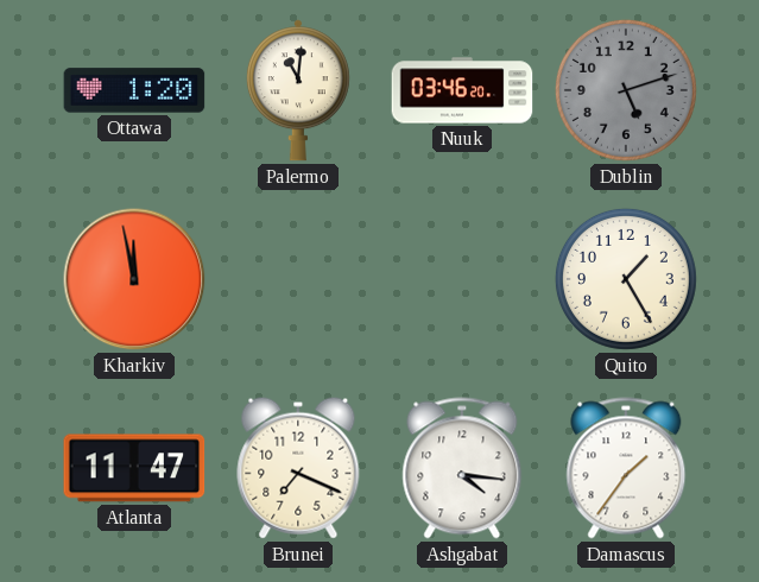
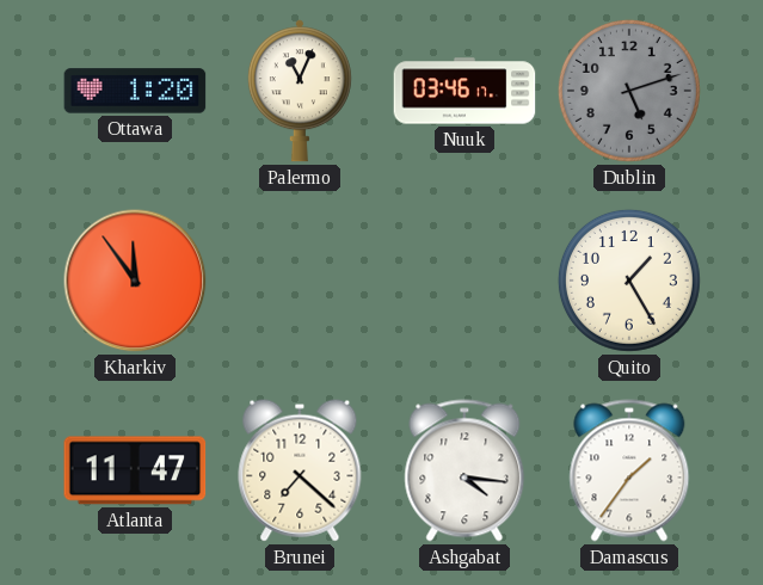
Palermo: 11:01 -> 11:04
Nuuk: 03:46:20 -> 03:46:17
Kharkiv: 11:58 -> 11:54
Brunei: 7:19 -> 7:22
